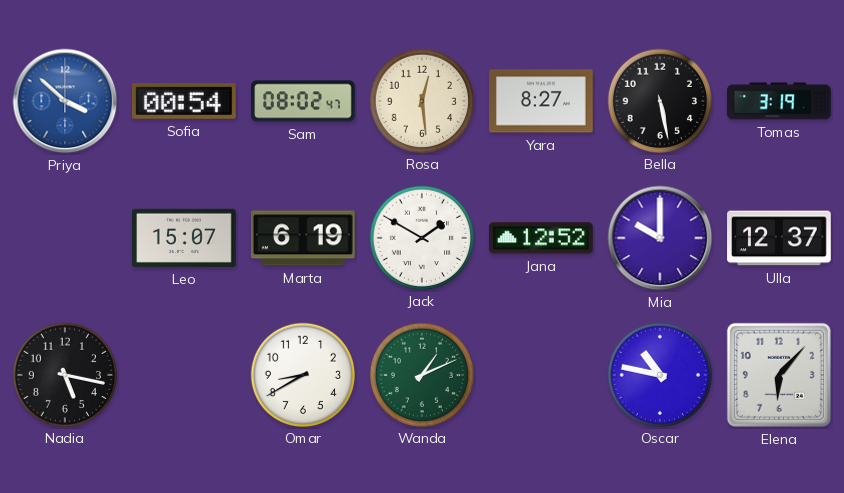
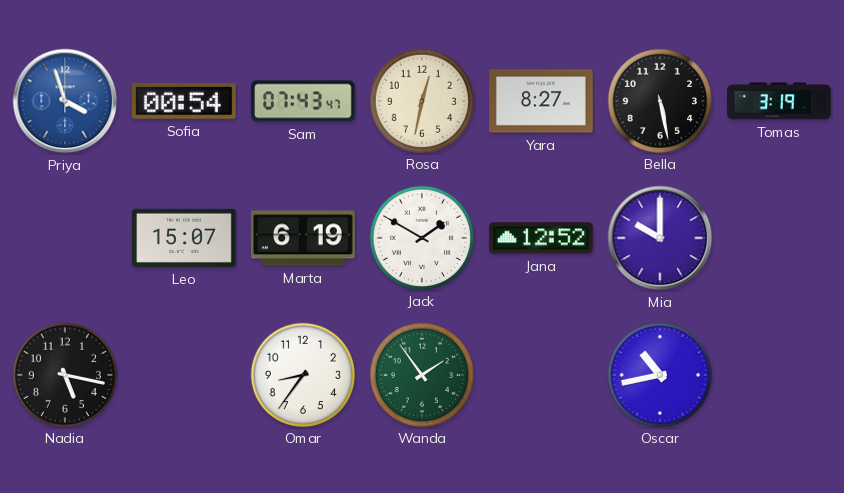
Priya: 3:52 -> 3:57
Sam: 08:02 -> 07:43
Rosa: 12:29 -> 12:32
Ulla: 12:37 -> none
Omar: 8:40 -> 8:36
Wanda: 1:11 -> 1:54
Oscar: 10:47 -> 10:43
Elena: 6:07 -> none
